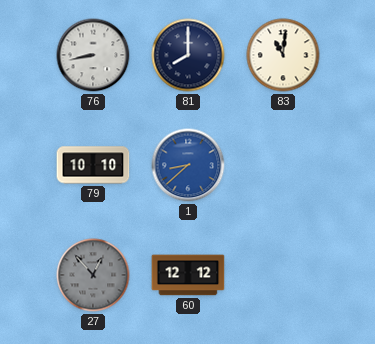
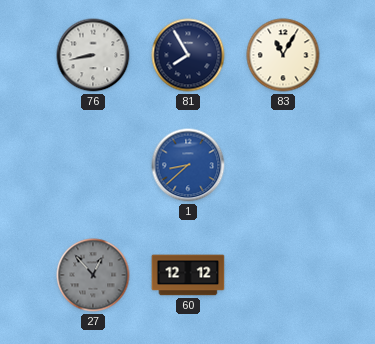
81: 8:00 -> 7:55
83: 11:01 -> 11:05
79: 10:10 -> none
